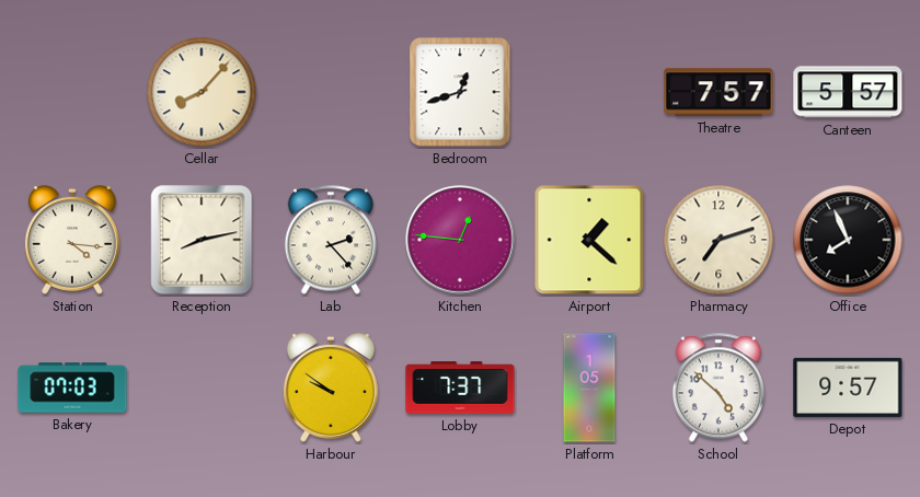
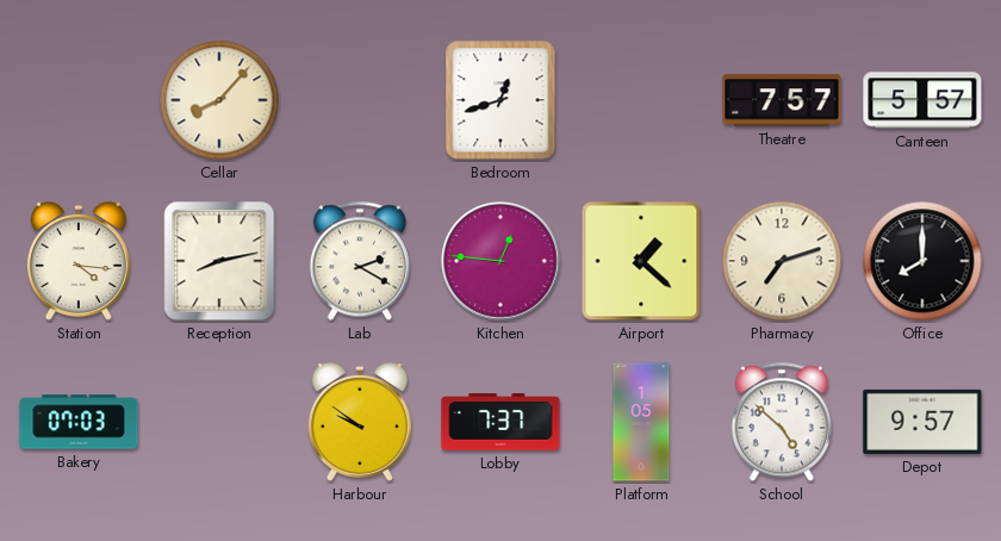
Lab: 2:23 -> 2:20
Office: 7:56 -> 8:00
